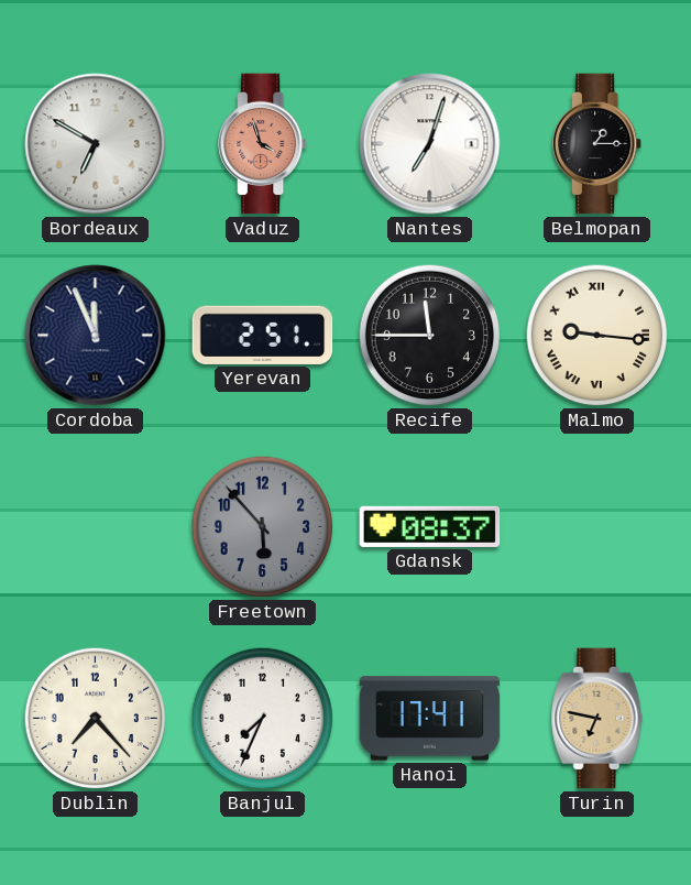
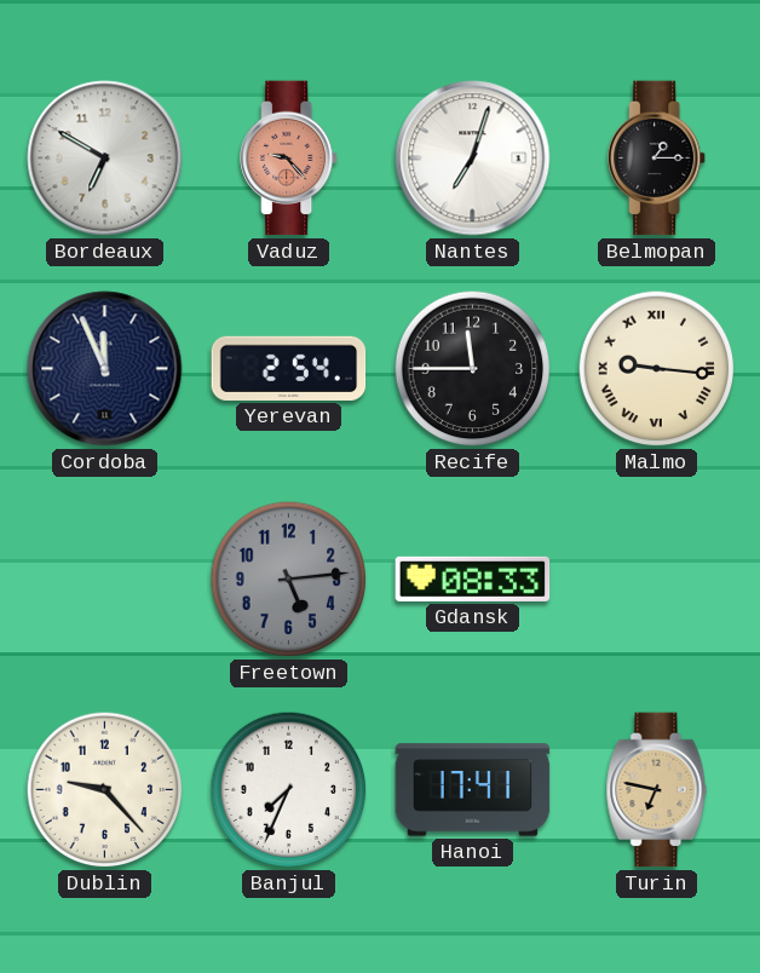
Vaduz: 3:57 -> 9:23
Yerevan: 2:51 -> 2:54
Freetown: 5:53 -> 5:14
Gdansk: 08:37 -> 08:33
Dublin: 7:23 -> 9:23
